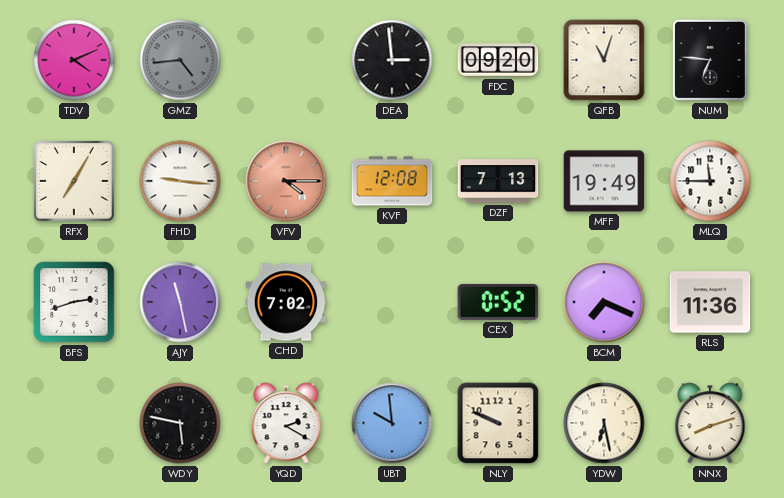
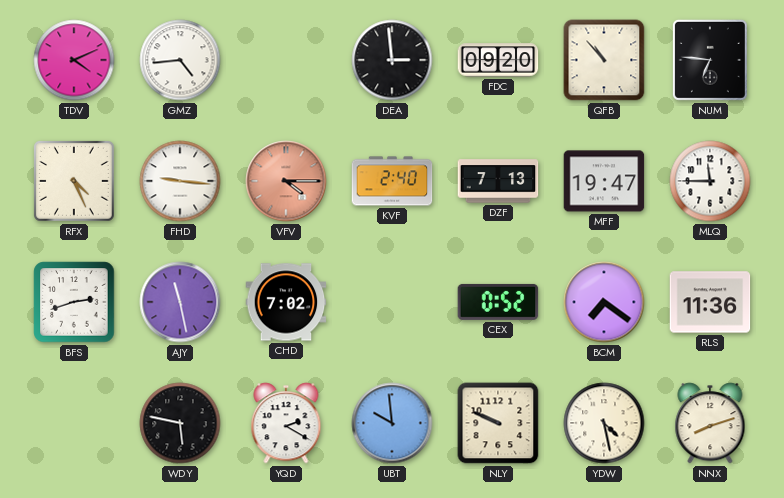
GMZ dial: grey -> white
QFB: 11:03 -> 10:53
RFX: 7:05 -> 4:26
KVF: 12:08 -> 2:40
MFF: 19:49 -> 19:47
BCM: 7:19 -> 7:21
YDW: 6:28 -> 4:28
